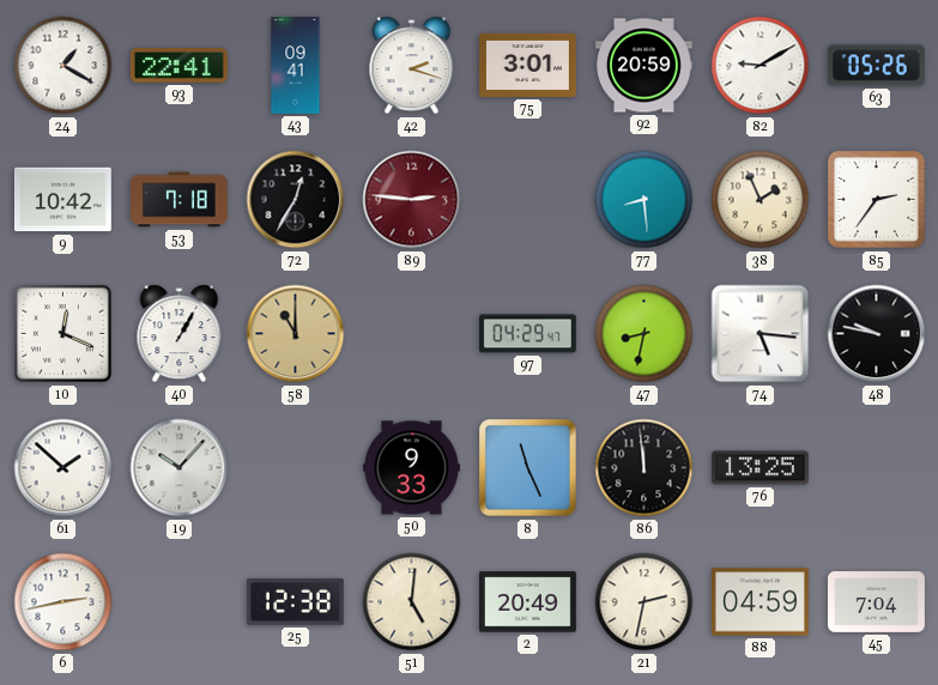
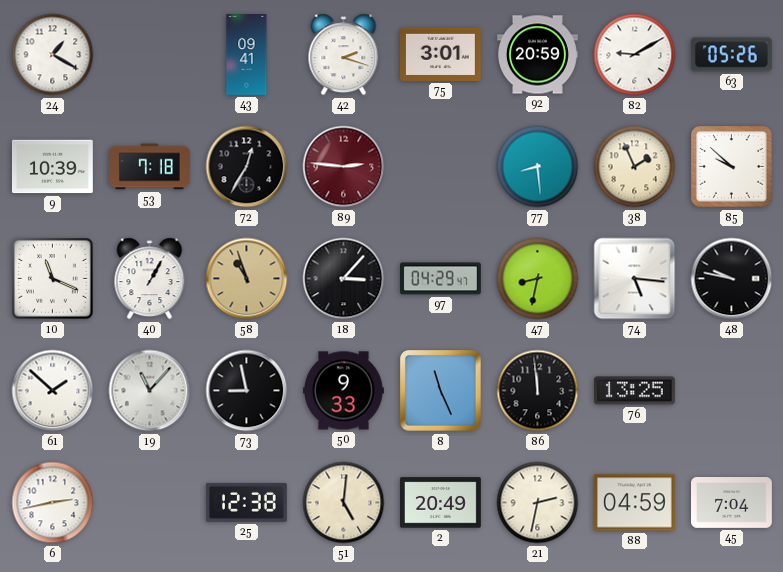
93: 22:41 -> none
9: 10:42 -> 10:39
85: 2:36 -> 9:52
10: 12:19 -> 11:19
58: 11:00 -> 10:57
18: none -> 3:07
19: 10:07 -> 11:07
73: none -> 8:58
